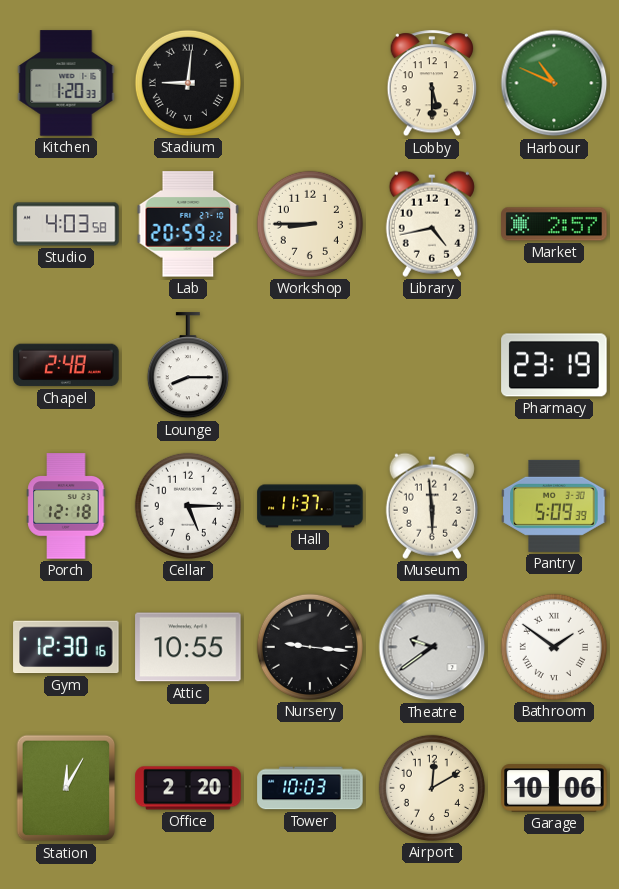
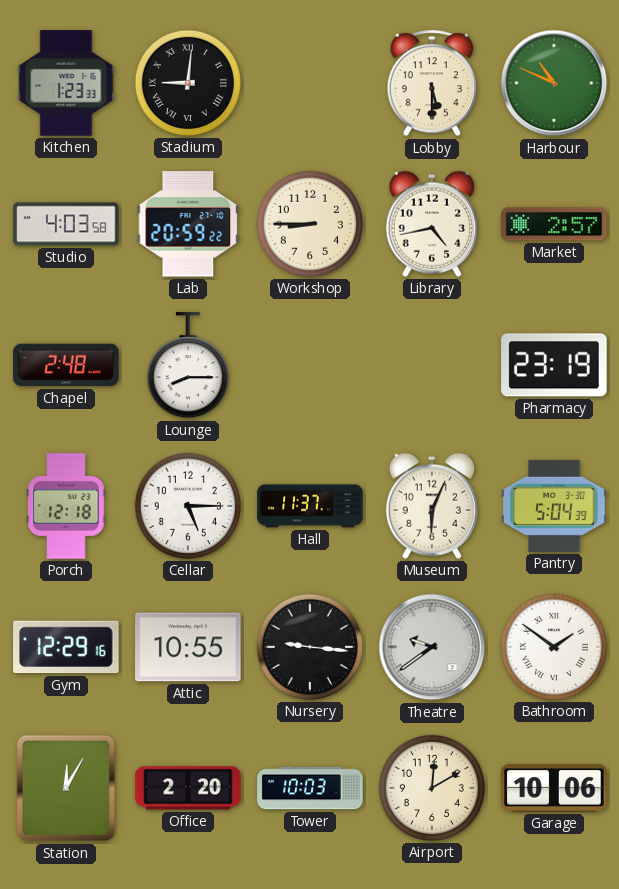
Kitchen: 1:20 -> 1:23
Museum: 5:59 -> 6:04
Pantry: 5:09 -> 5:04
Gym: 12:30 -> 12:29
